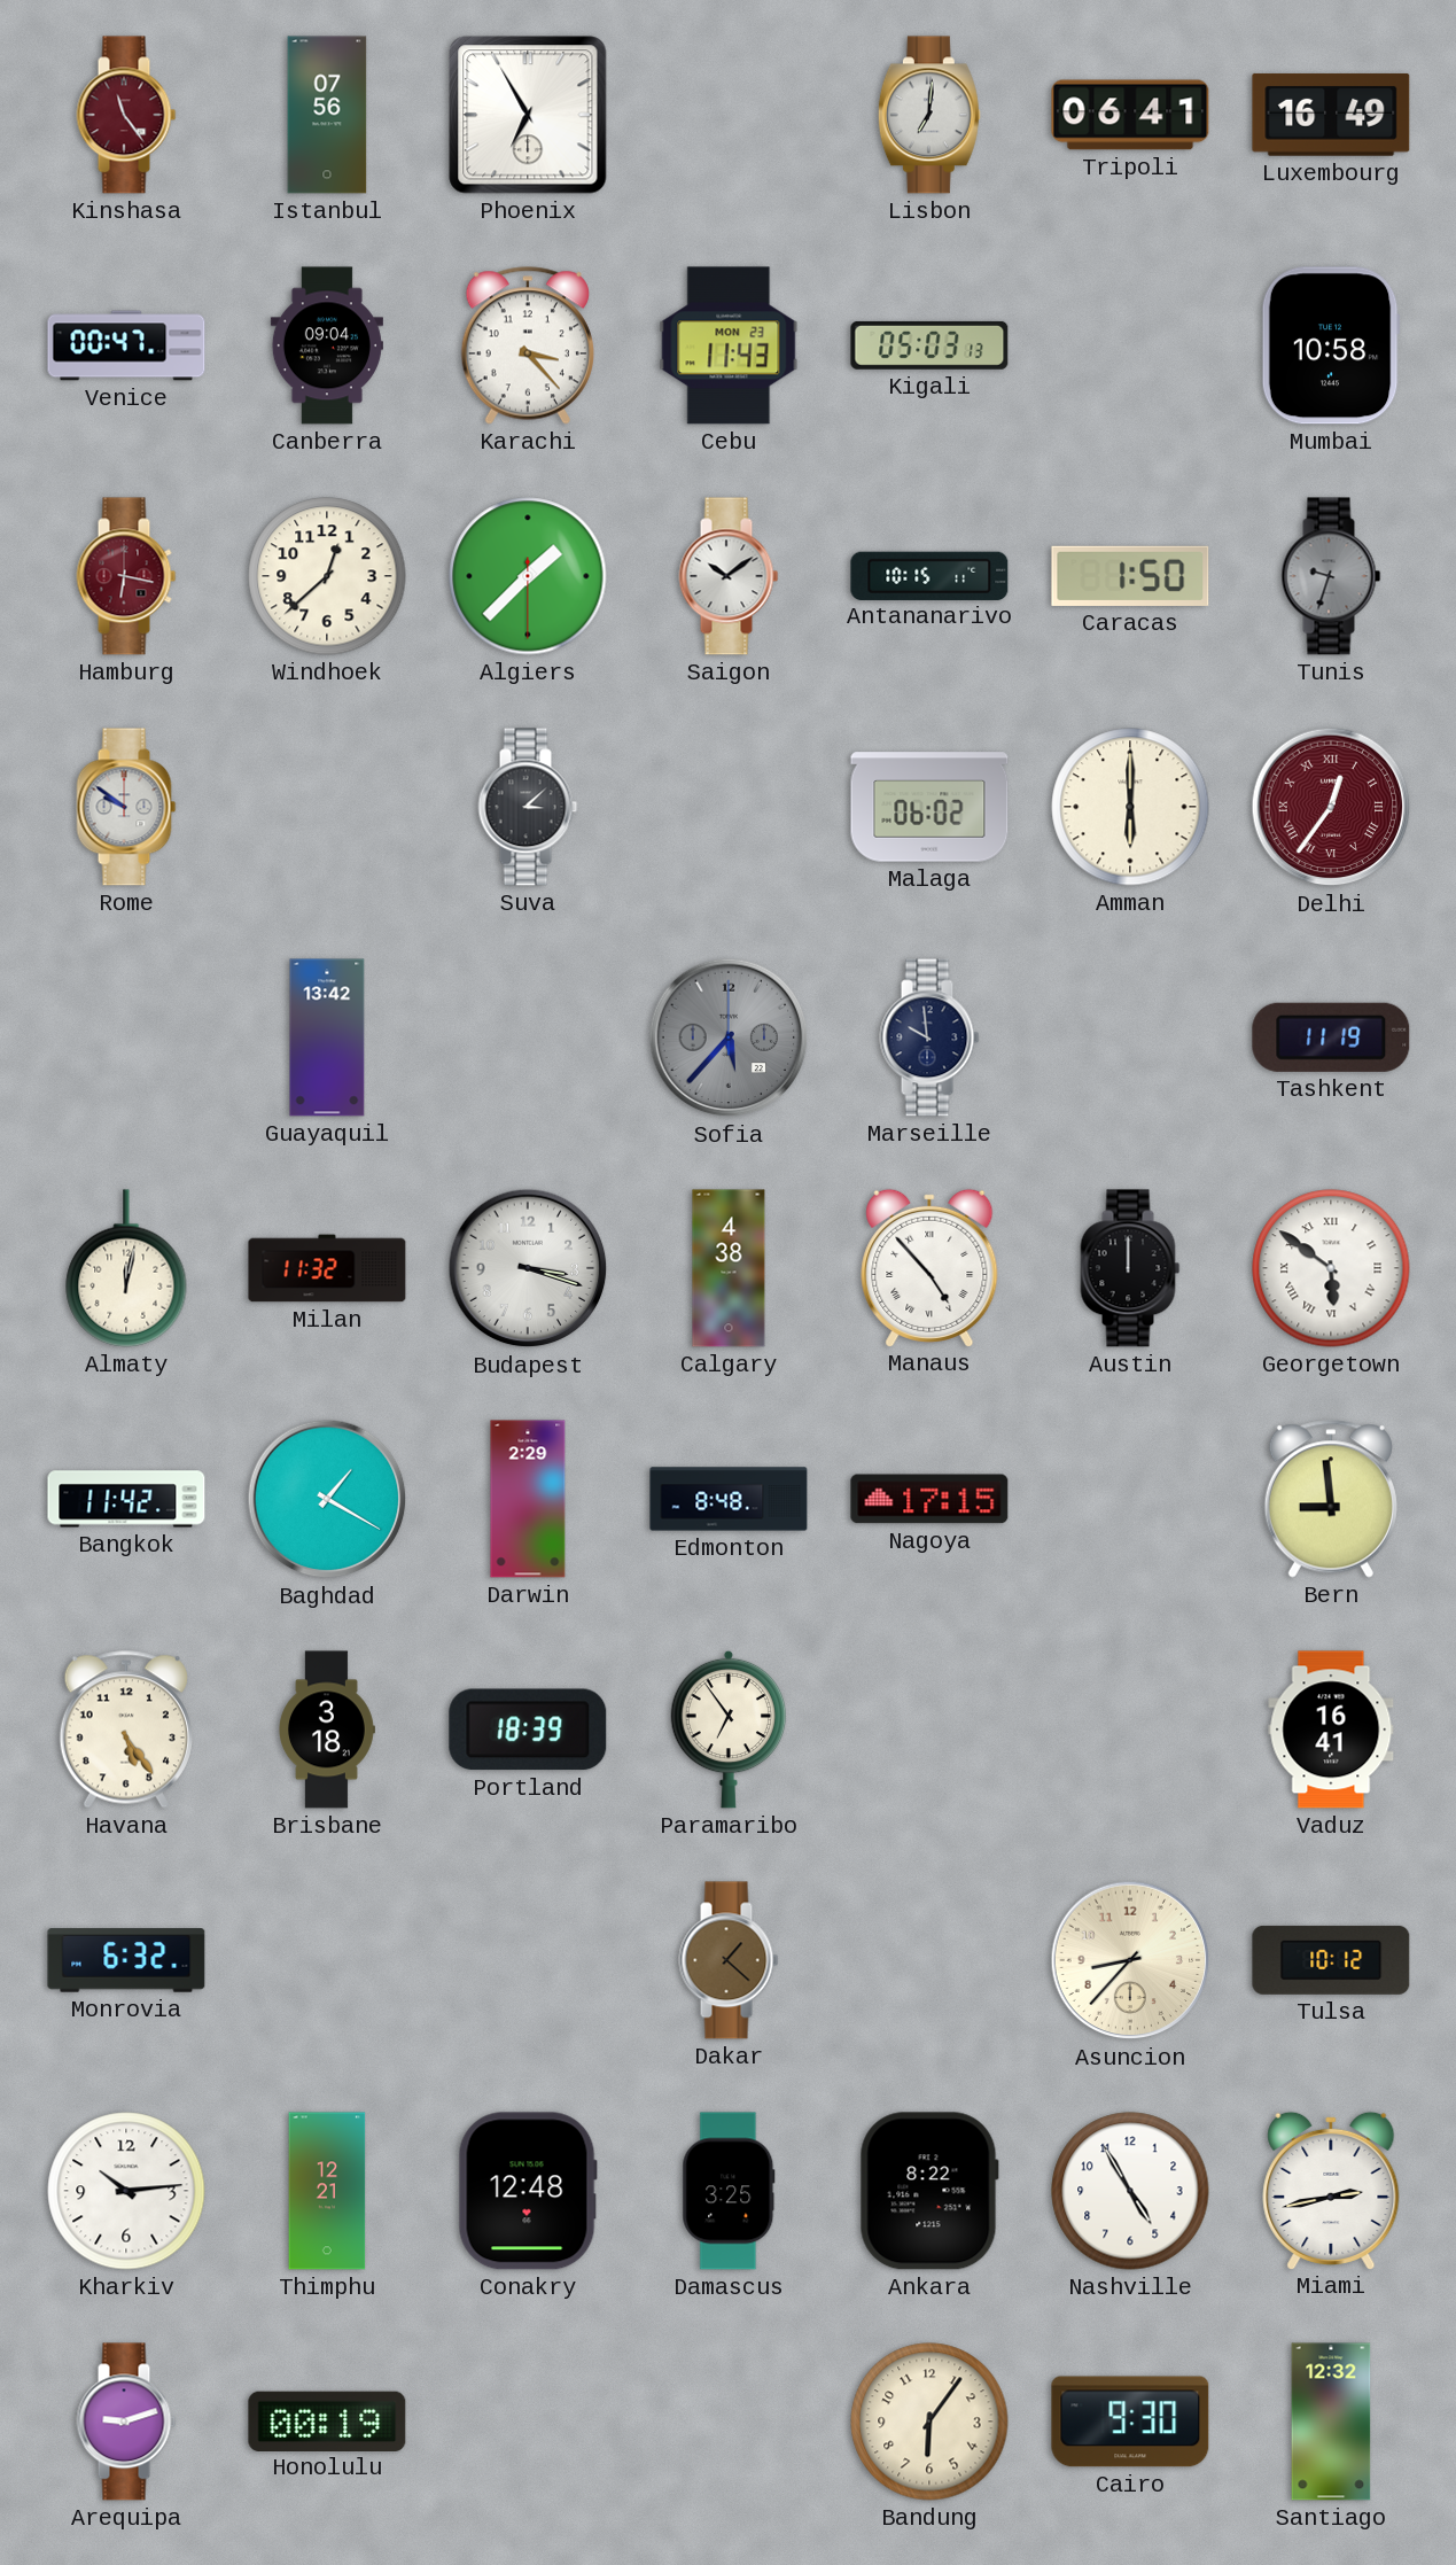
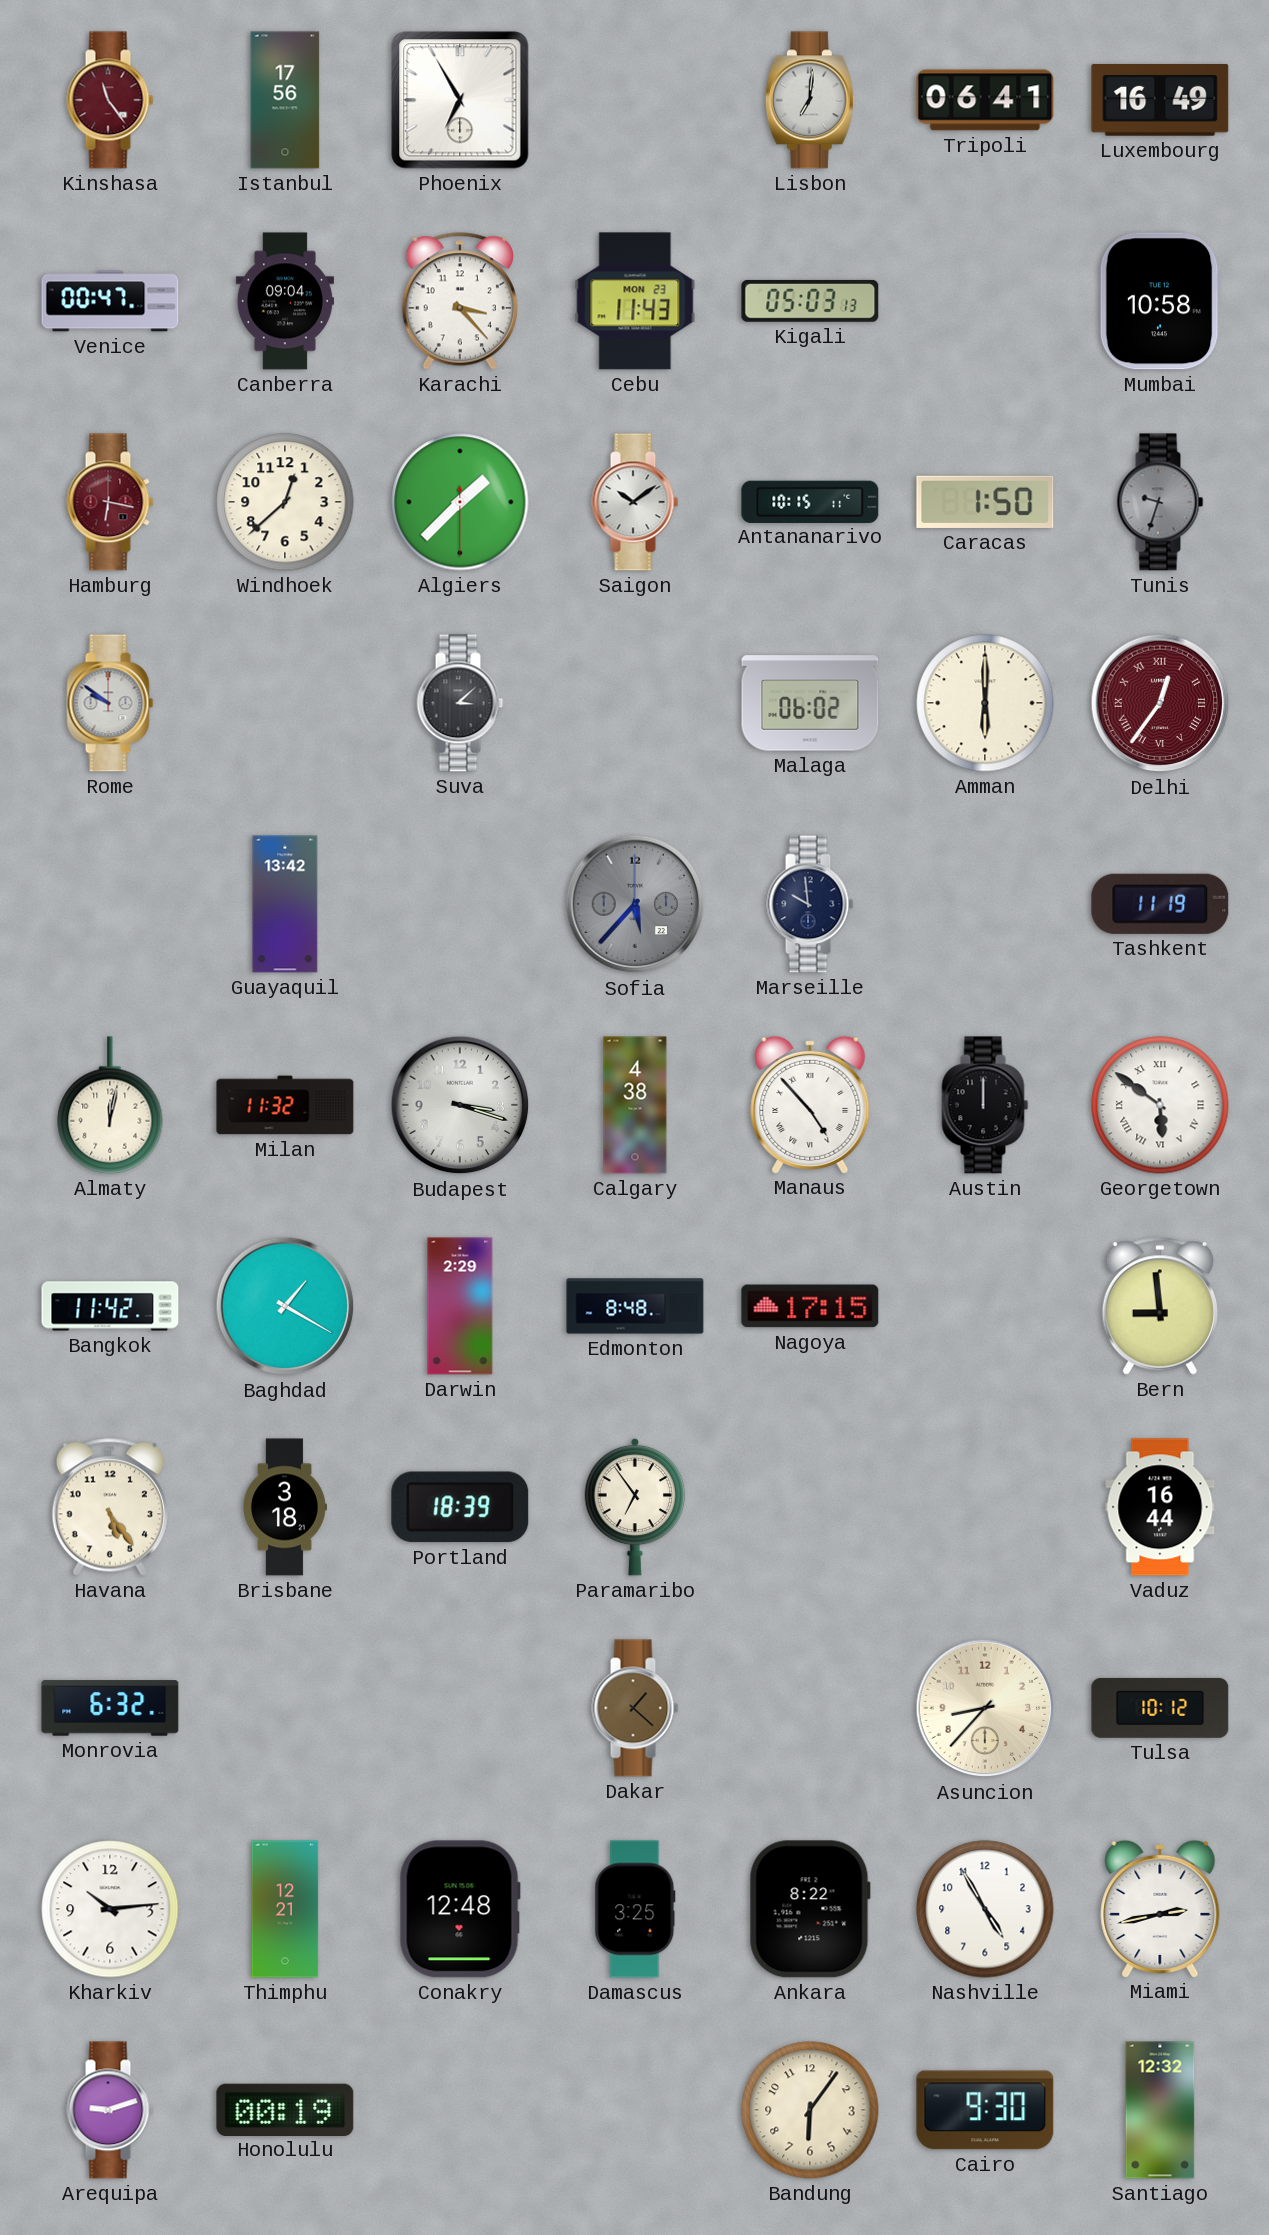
Istanbul: 07:56 -> 17:56
Vaduz: 16:41 -> 16:44
